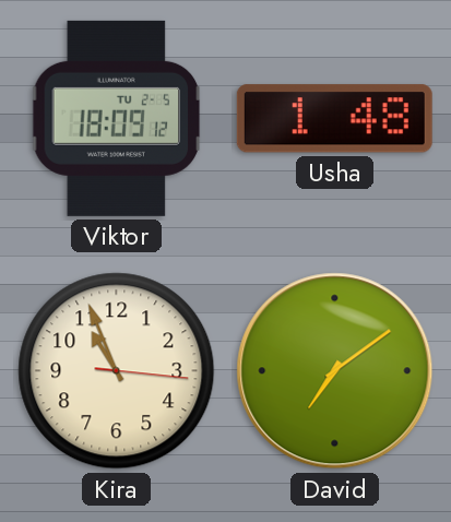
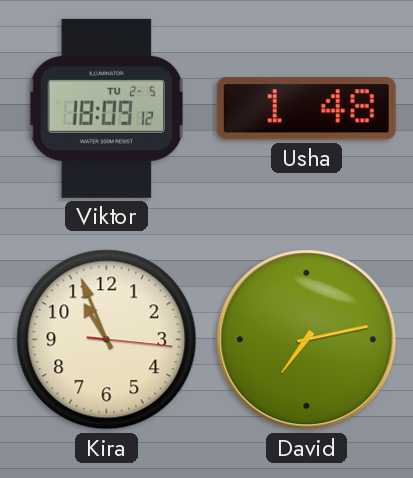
David: 7:09 -> 7:13
